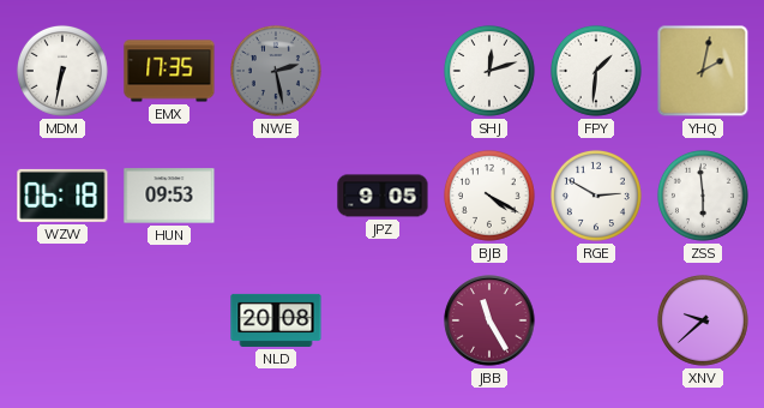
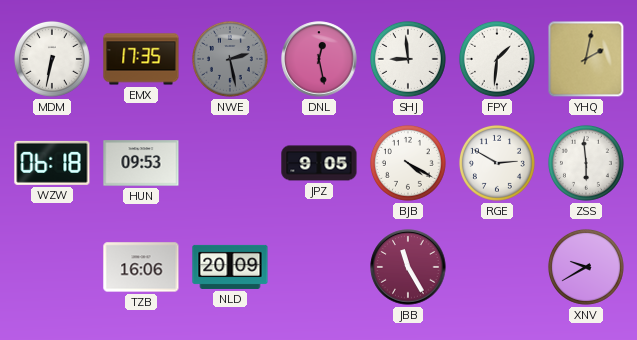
DNL: none -> 12:28
SHJ: 12:12 -> 8:59
TZB: none -> 16:06
NLD: 20:08 -> 20:09
XNV: 9:38 -> 9:40
